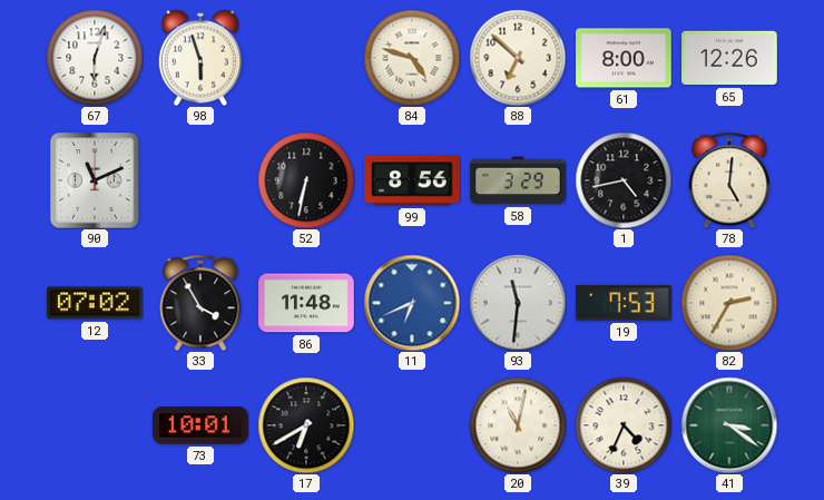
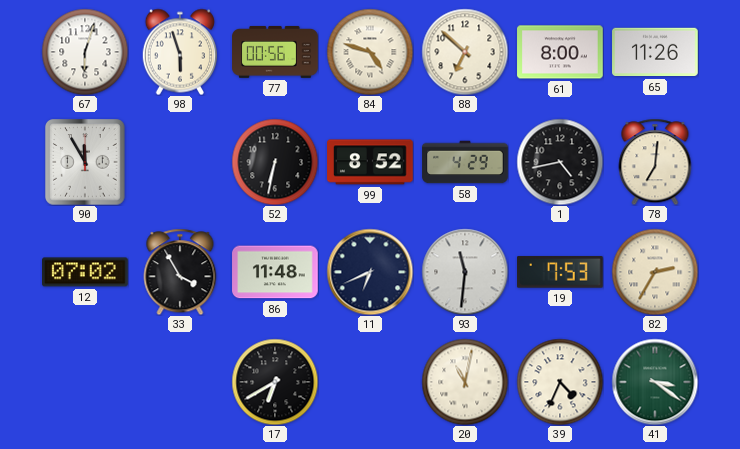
77: none -> 00:56
65: 12:26 -> 11:26
90: 11:11 -> 11:55
99: 8:56 -> 8:52
58: 3:29 -> 4:29
78: 5:01 -> 7:01
11 dial: blue -> navy
73: 10:01 -> none
